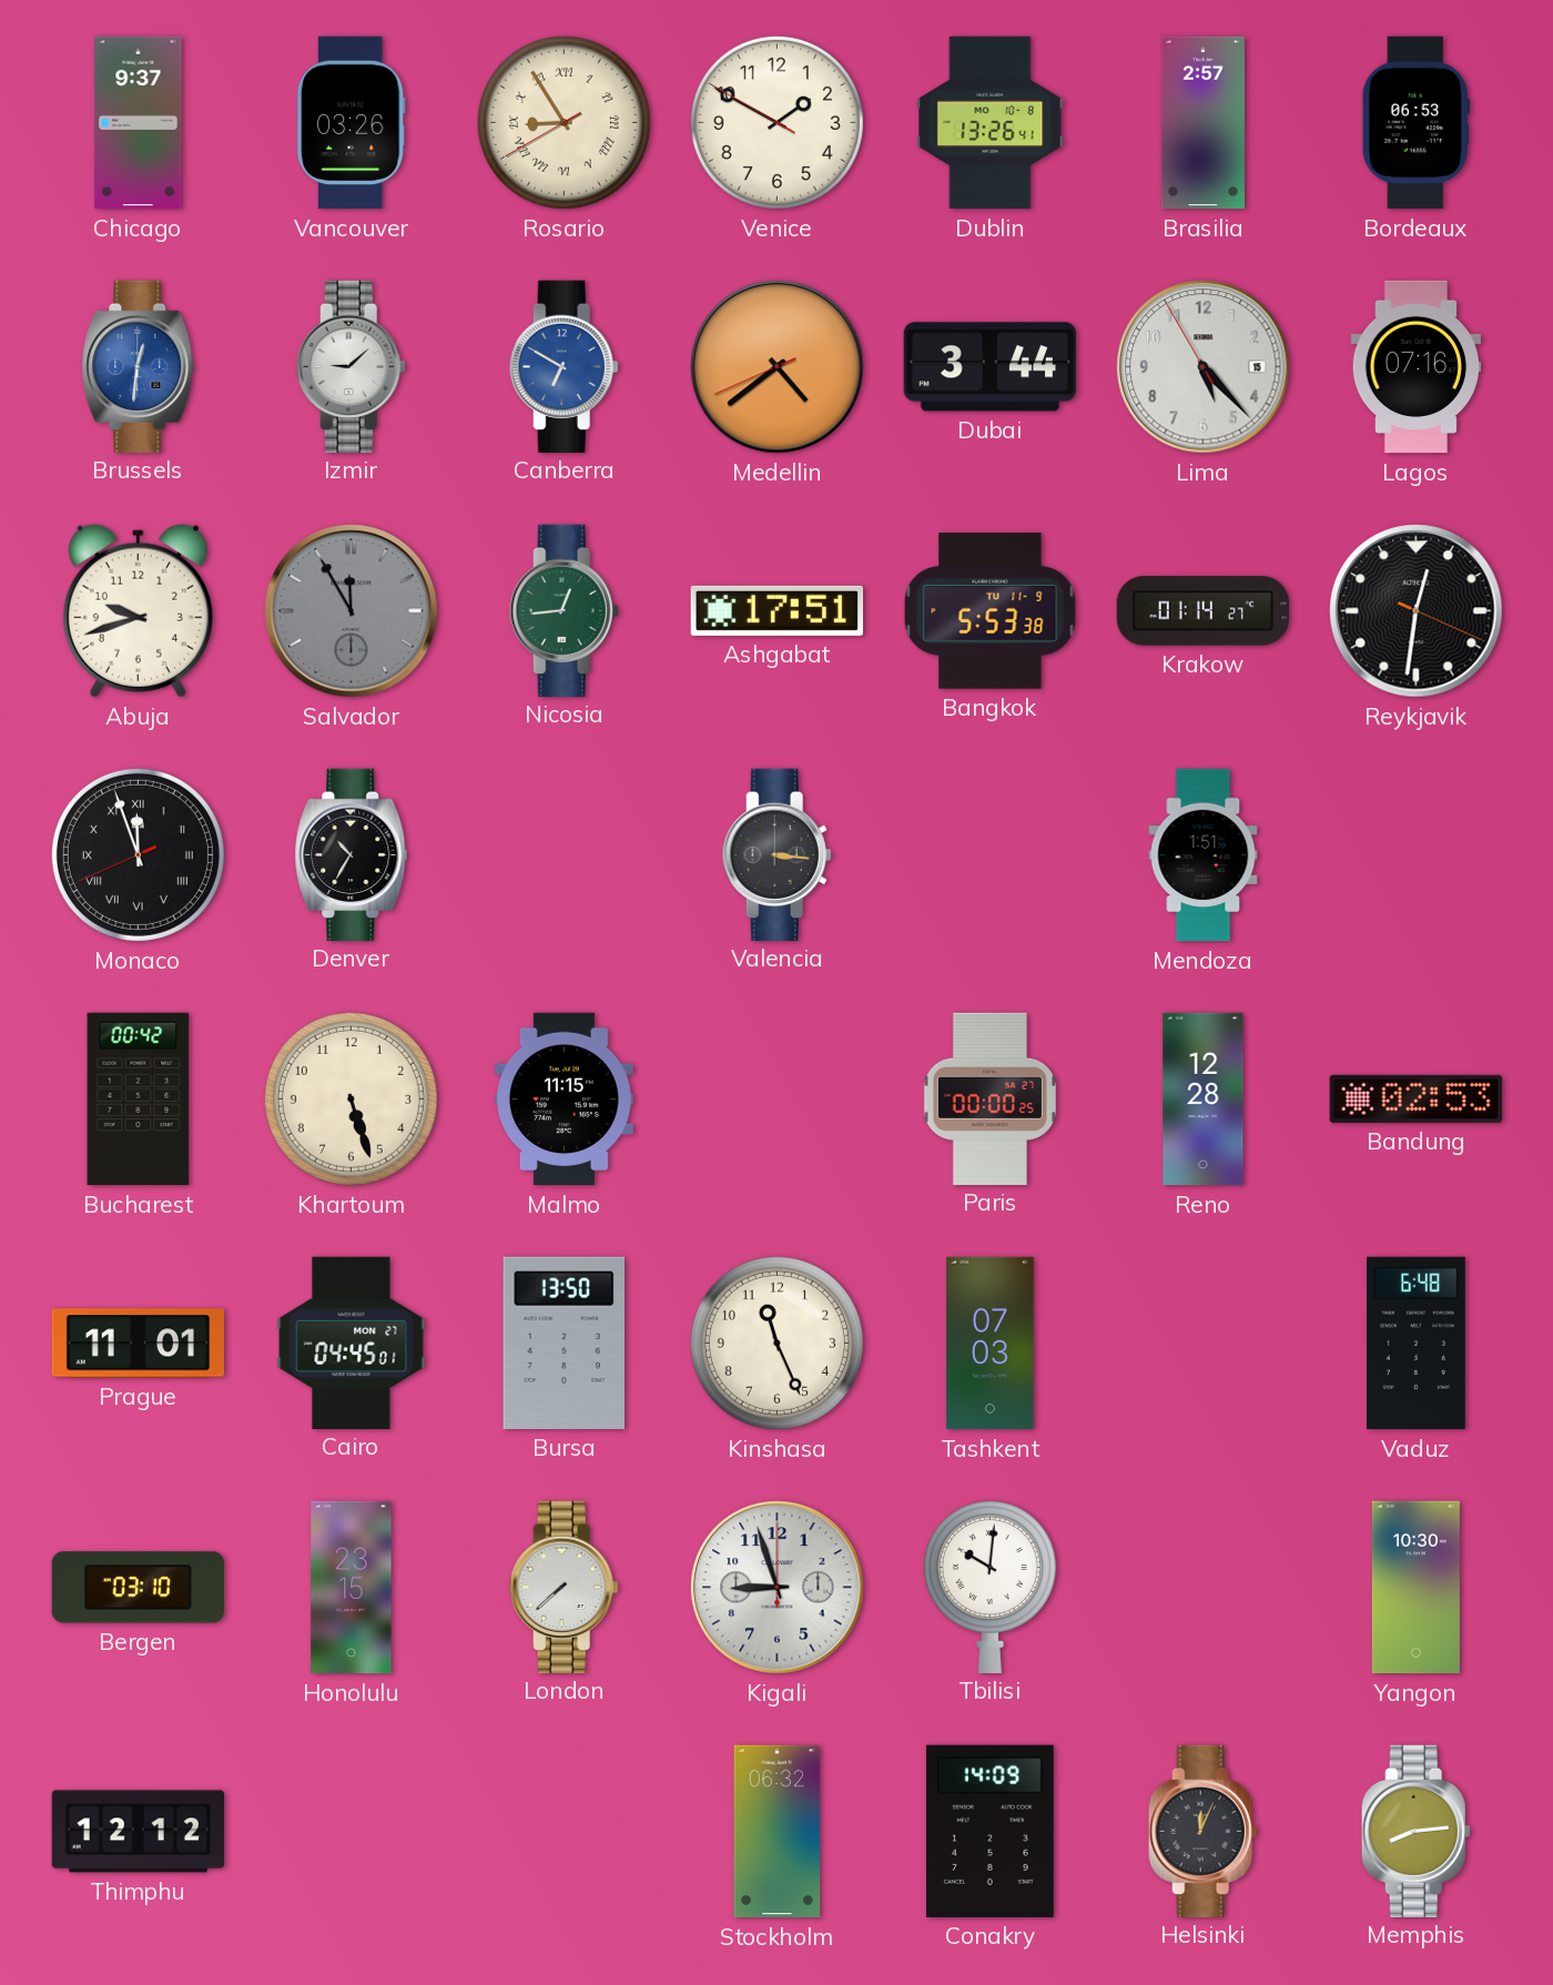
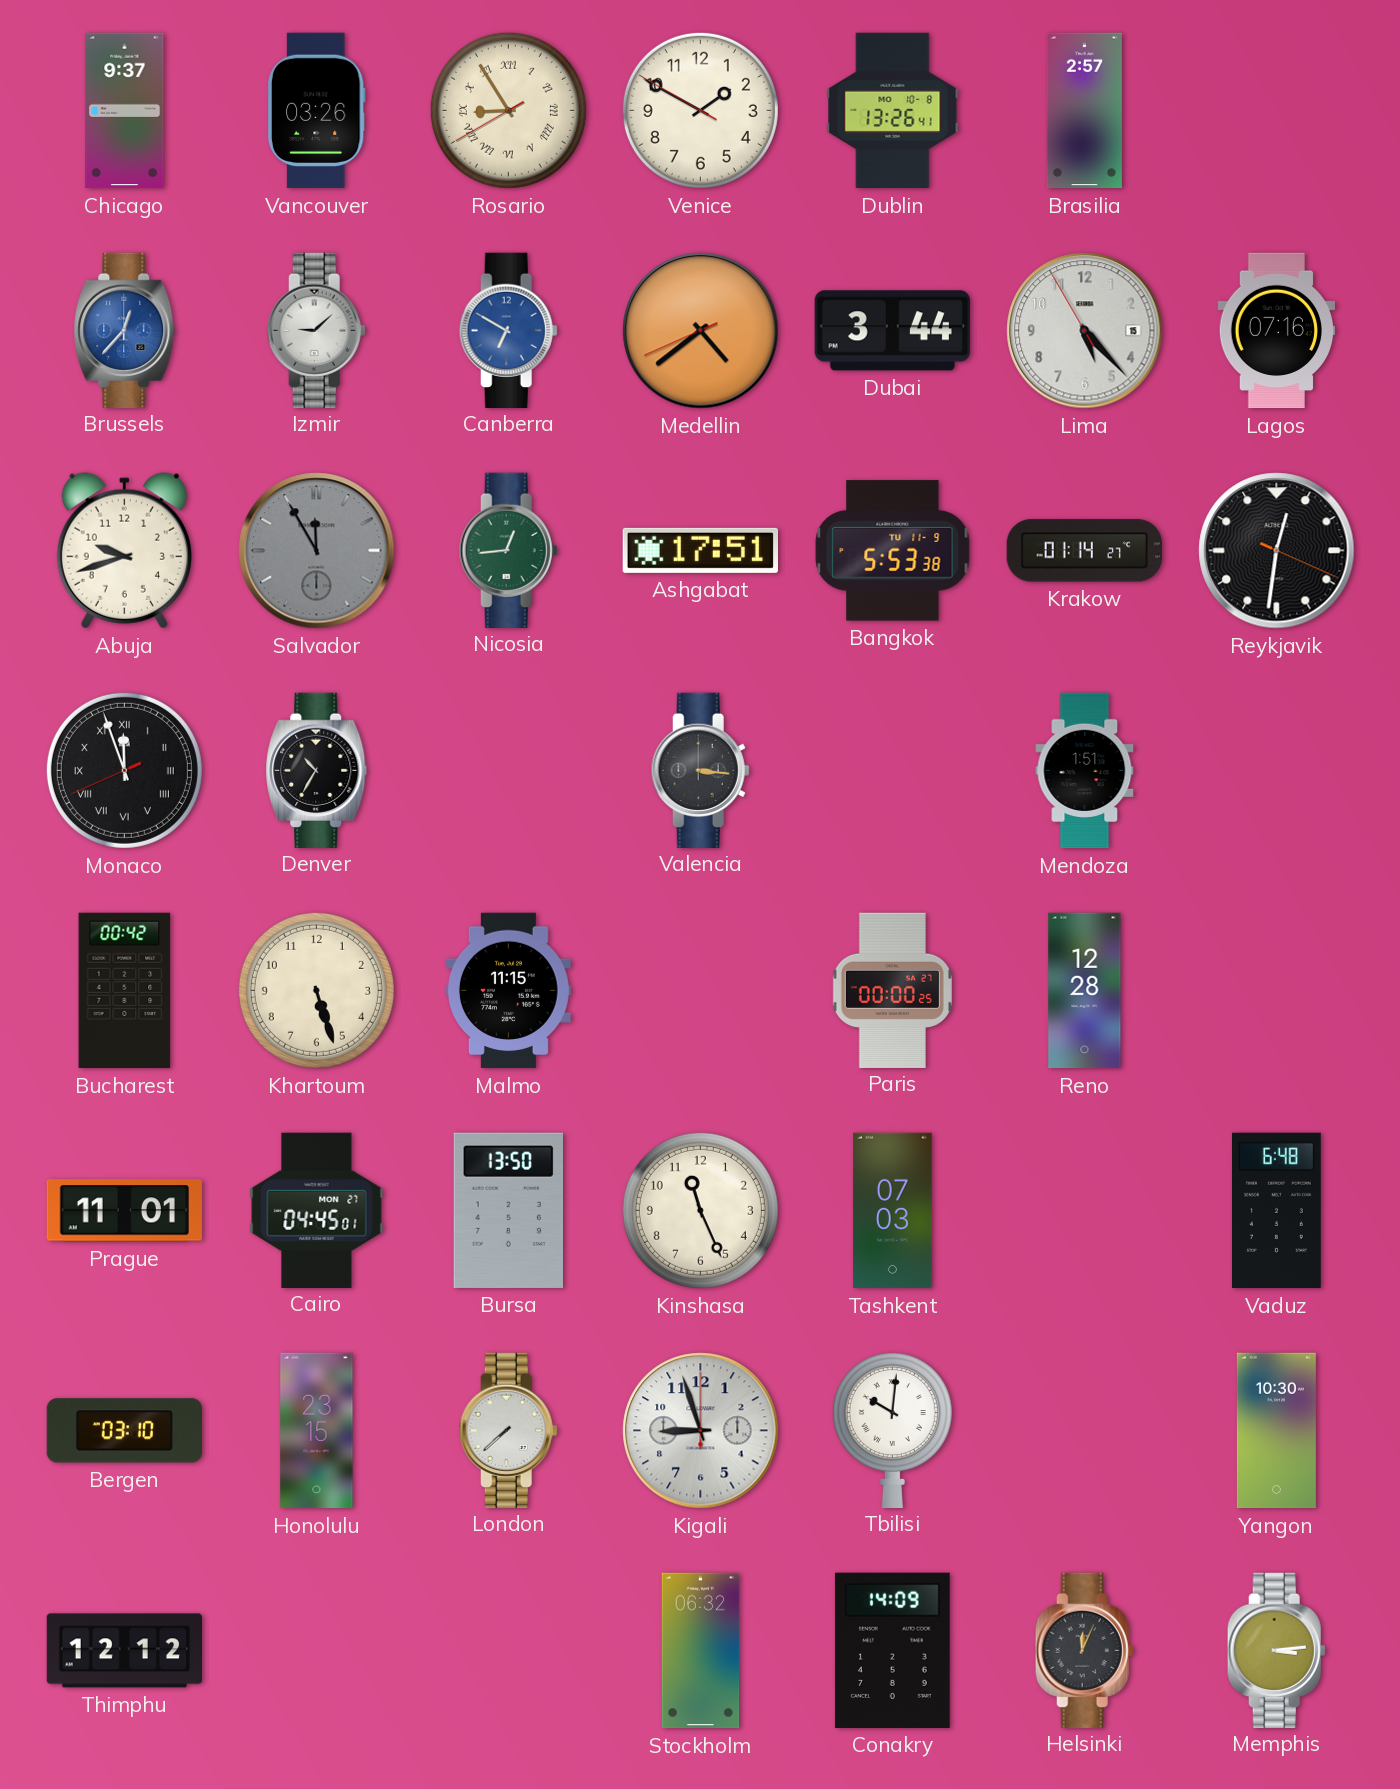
Bordeaux: 06:53 -> none
Brussels: 12:31 -> 12:37
Bandung: 02:53 -> none
Memphis: 8:14 -> 3:14
